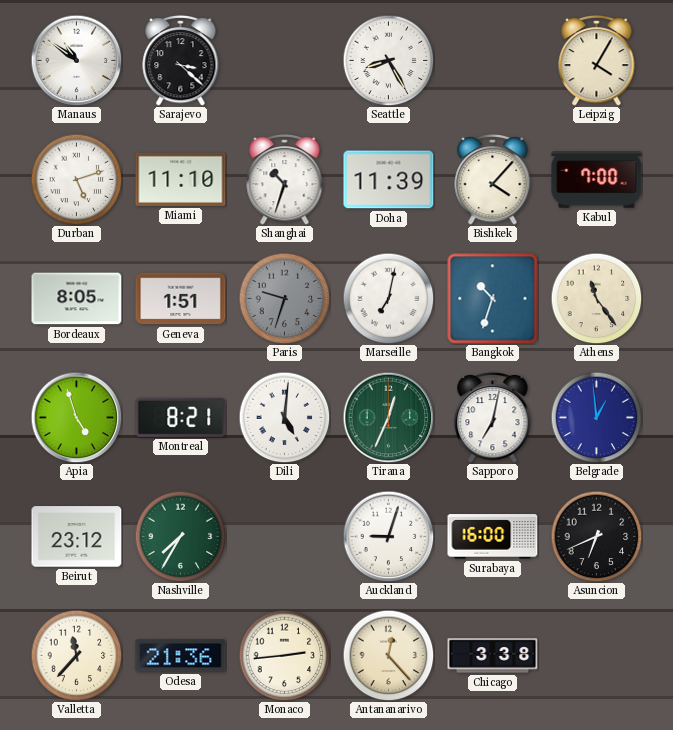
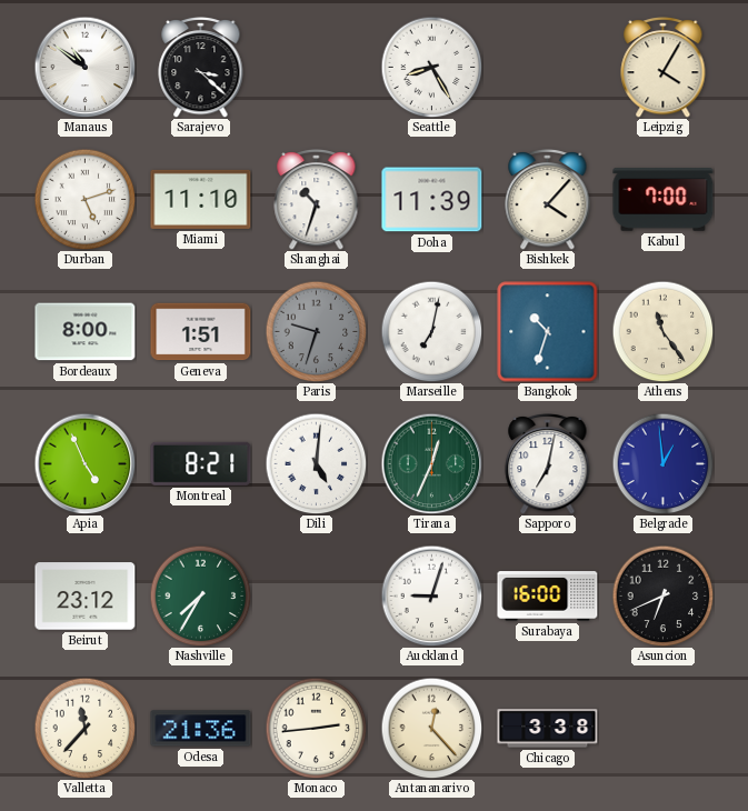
Bordeaux: 8:05 -> 8:00
Apia: 4:57 -> 4:56
